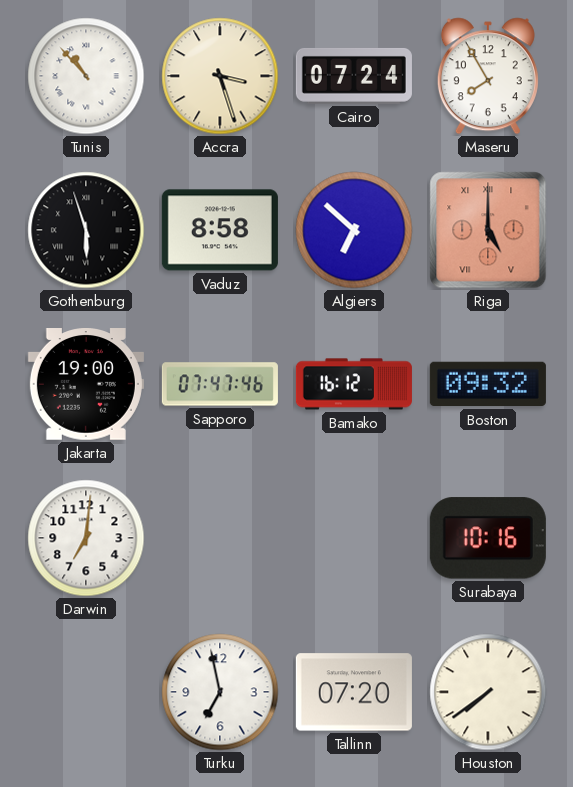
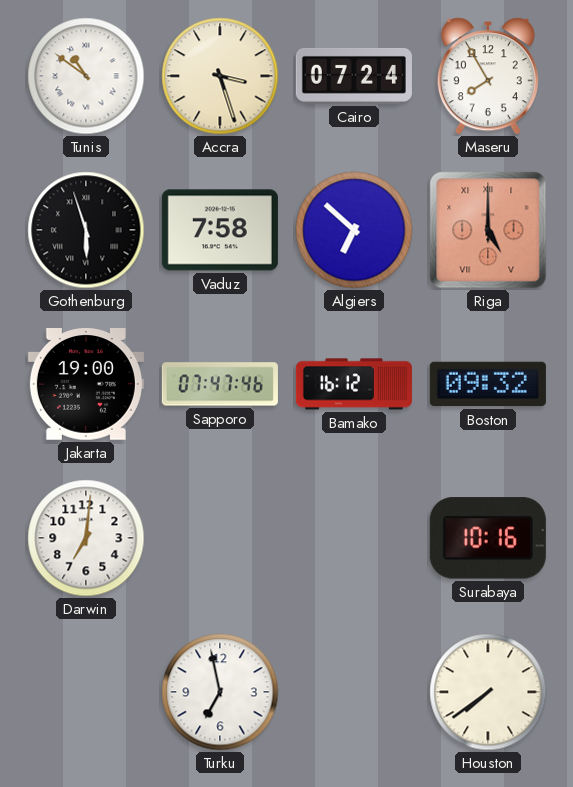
Tunis: 10:53 -> 10:51
Vaduz: 8:58 -> 7:58
Tallinn: 07:20 -> none
